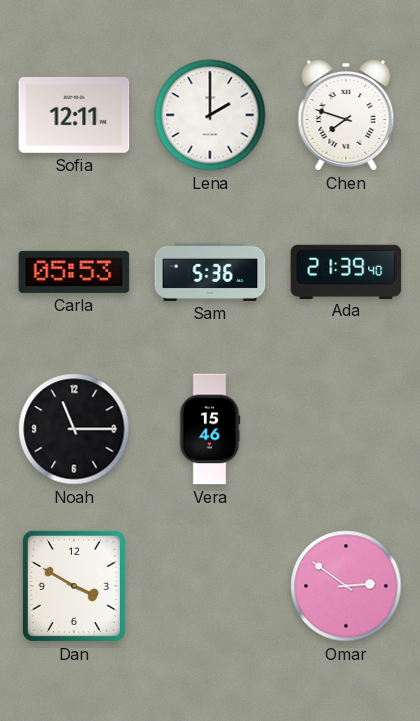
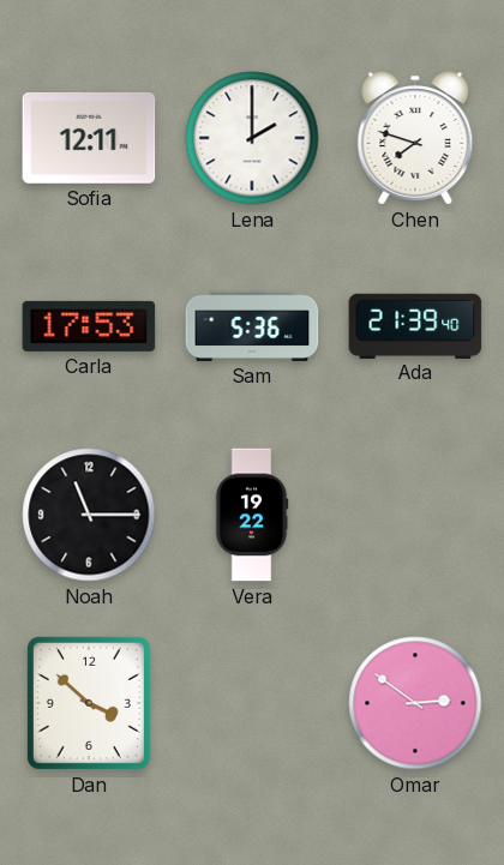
Carla: 05:53 -> 17:53
Vera: 15:46 -> 19:22
Dan: 3:50 -> 3:52
